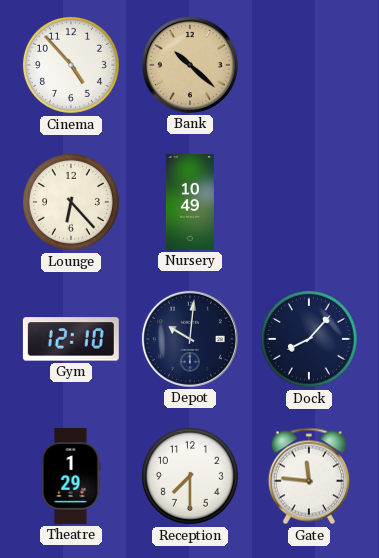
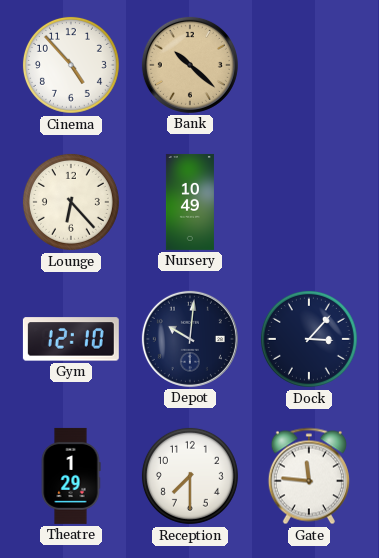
Dock: 8:07 -> 3:07
